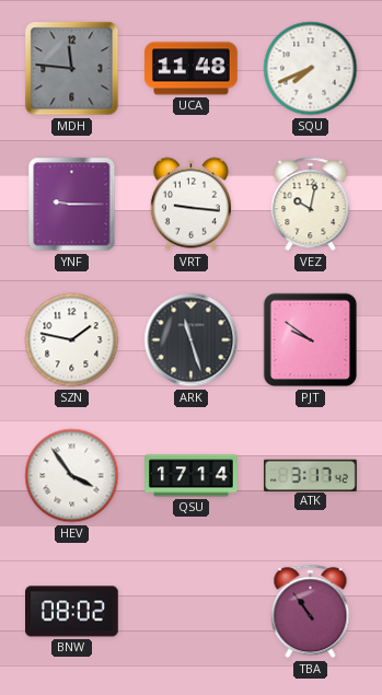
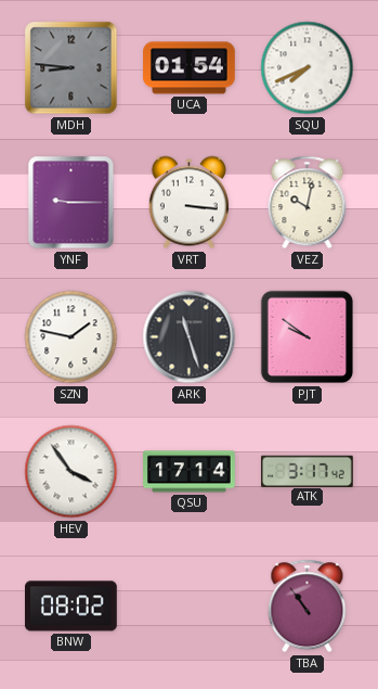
MDH: 11:46 -> 8:46
UCA: 11:48 -> 01:54
VRT: 9:16 -> 3:16
